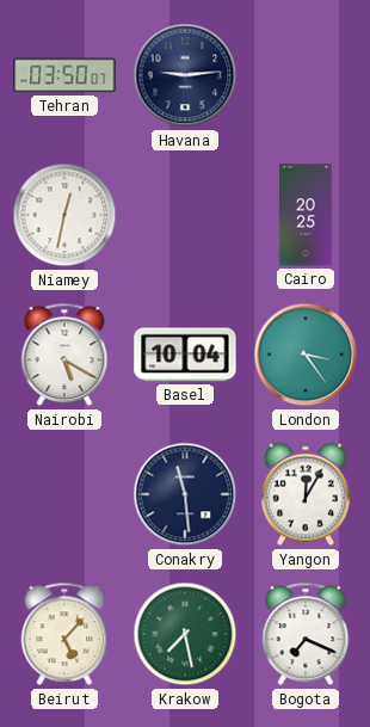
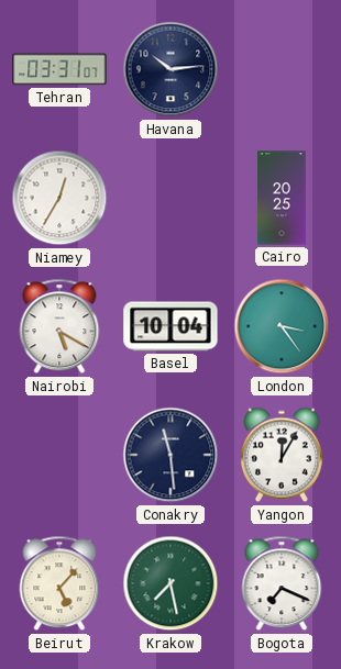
Tehran: 03:50 -> 03:31
Havana: 9:14 -> 10:14
Niamey: 12:32 -> 12:35
